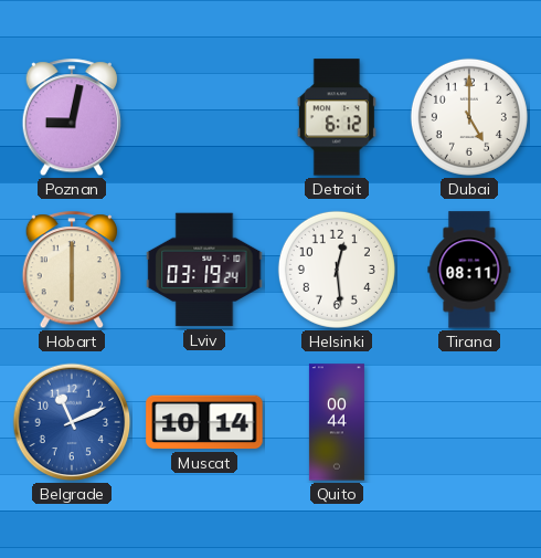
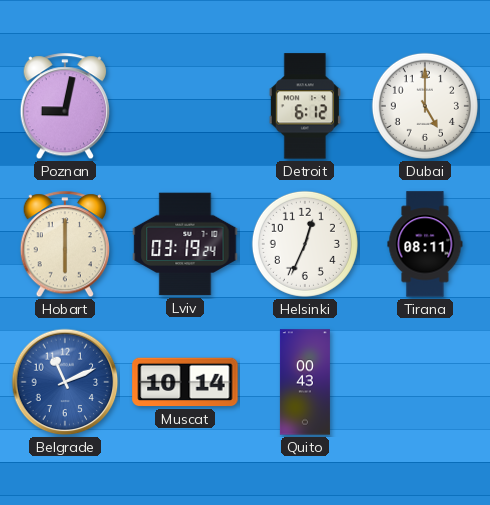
Helsinki: 12:29 -> 12:34
Quito: 00:44 -> 00:43
